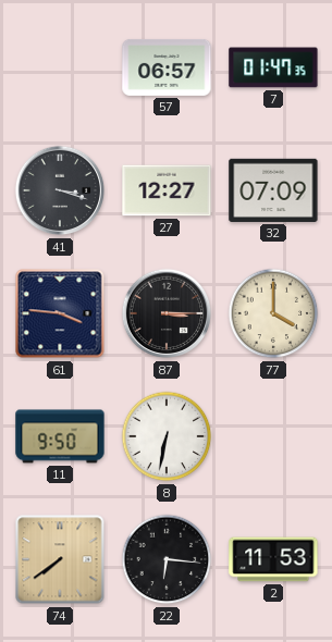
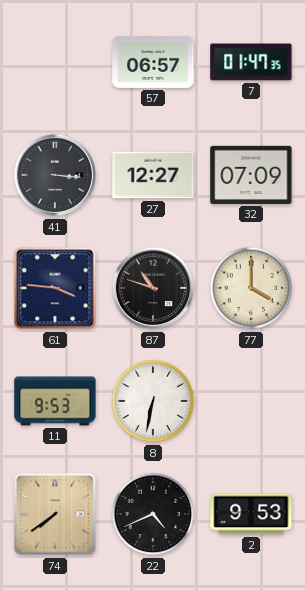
41: 3:18 -> 3:16
87: 3:15 -> 10:48
11: 9:50 -> 9:53
22: 6:16 -> 4:41
2: 11:53 -> 9:53
